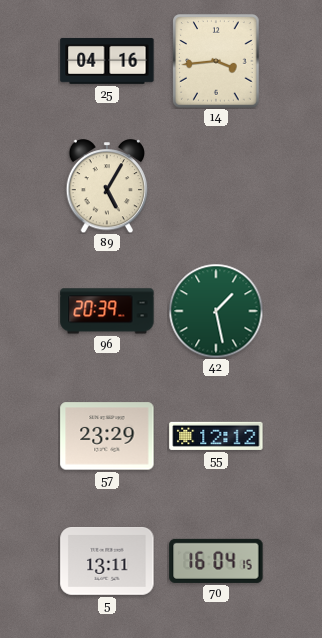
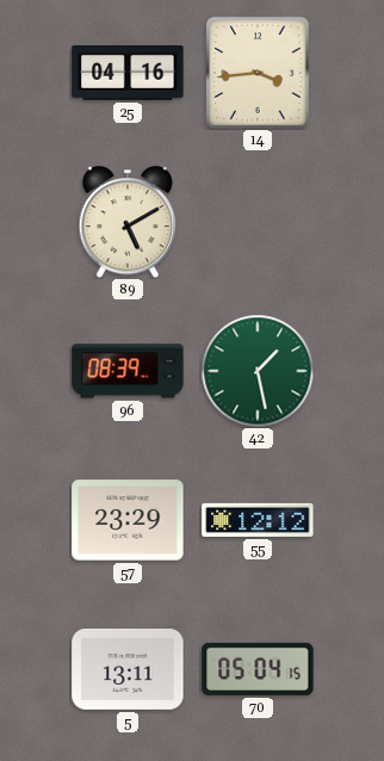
89: 5:05 -> 5:10
96: 20:39 -> 08:39
70: 16:04 -> 05:04
